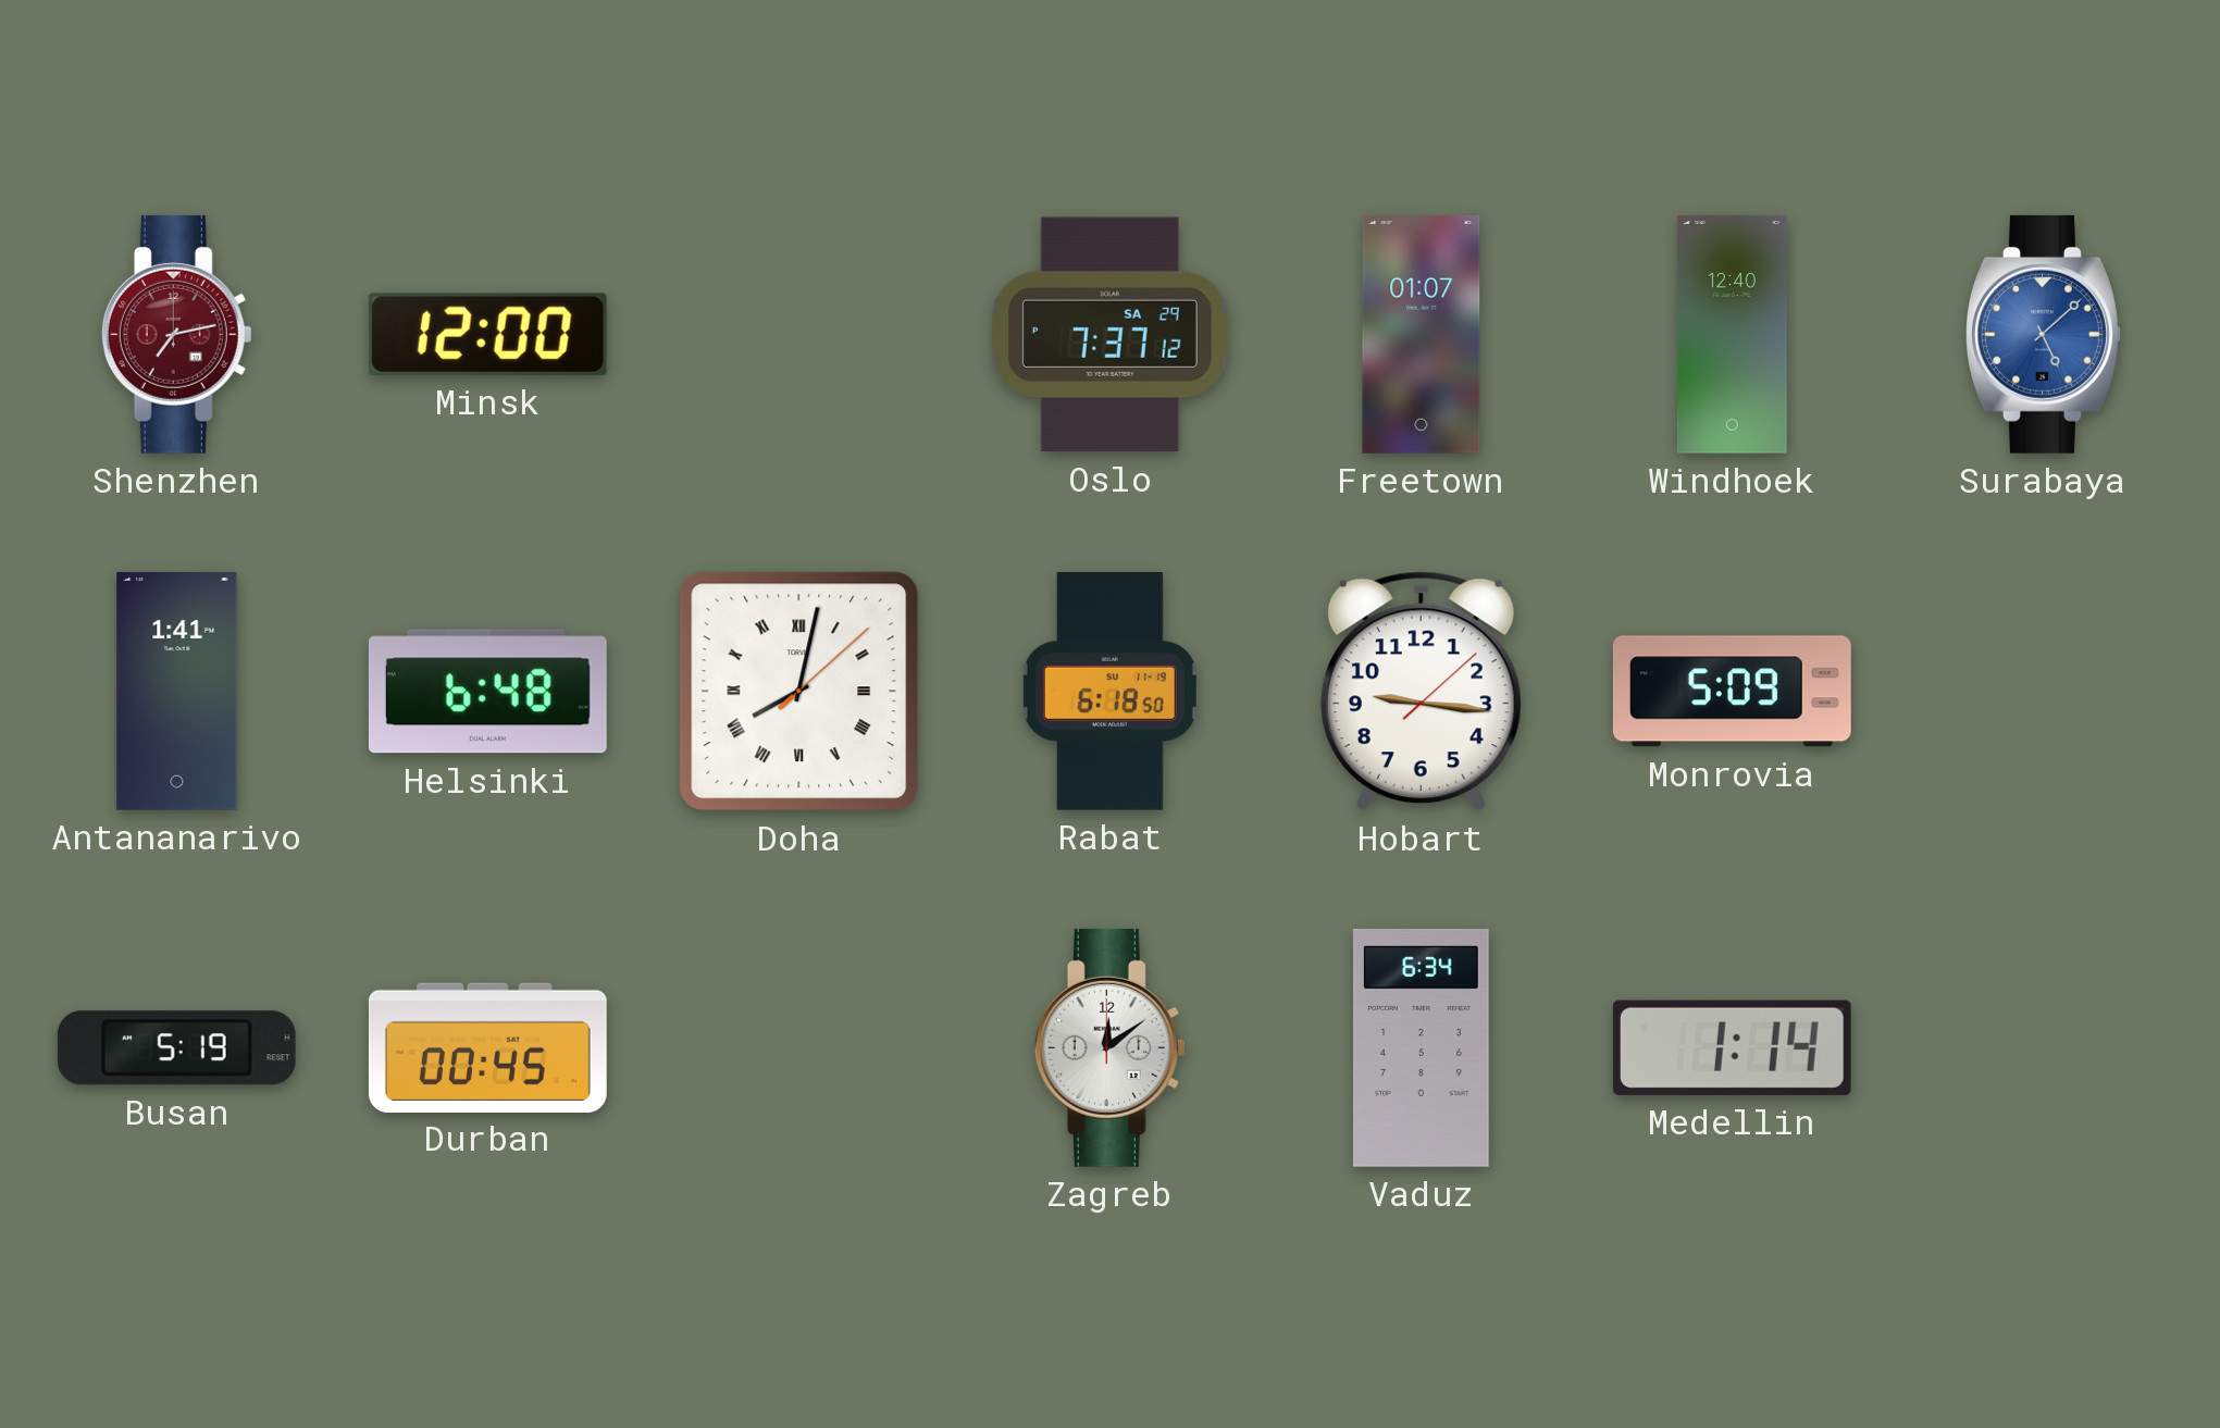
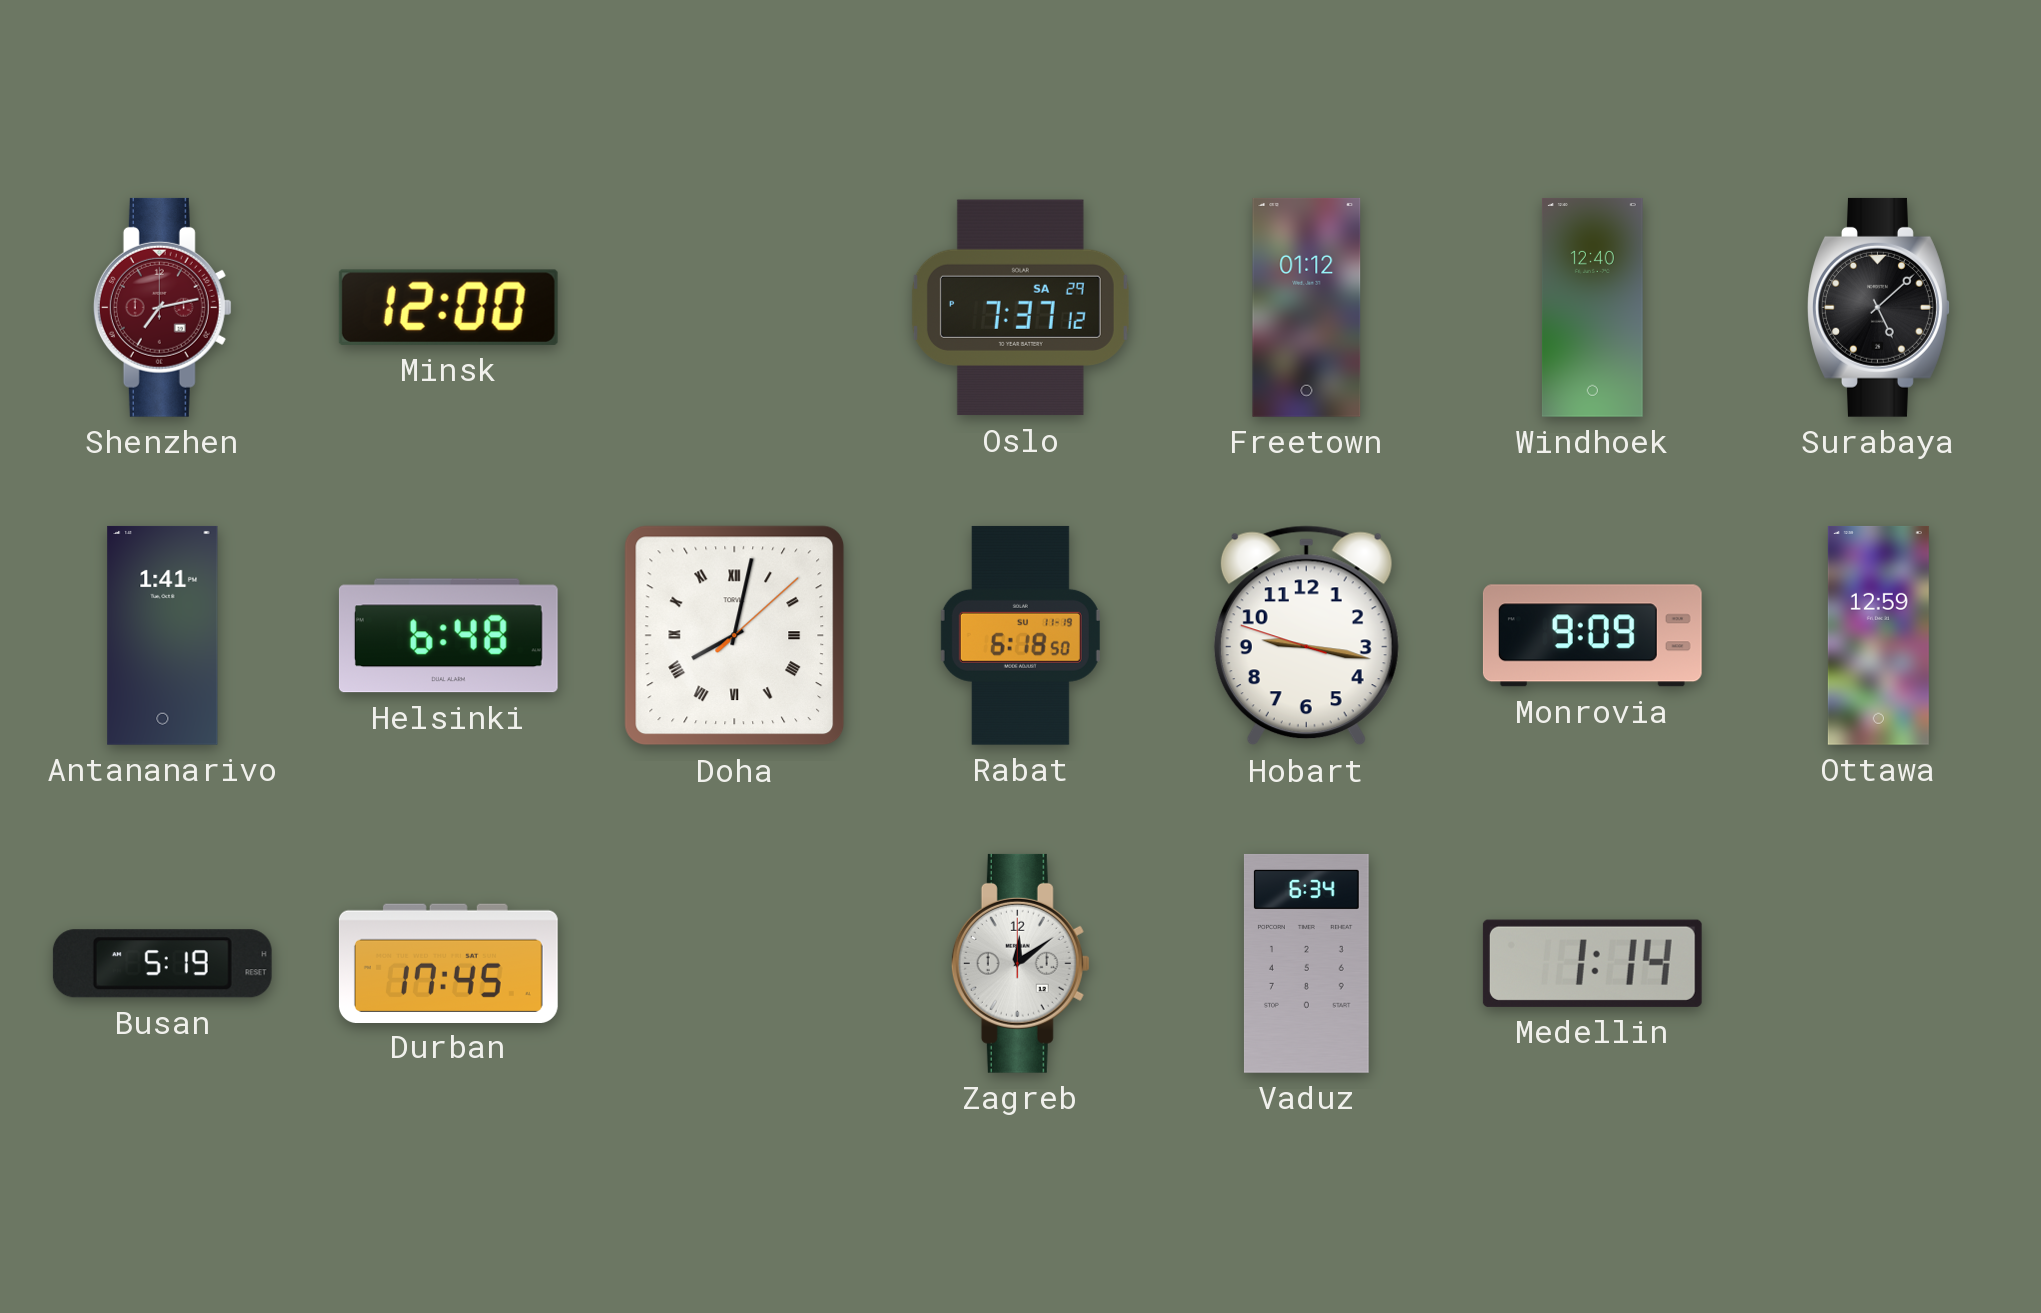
Freetown: 01:07 -> 01:12
Surabaya dial: blue -> black
Hobart: 9:16:08 -> 9:16:48
Monrovia: 5:09 -> 9:09
Ottawa: none -> 12:59
Durban: 00:45 -> 17:45
